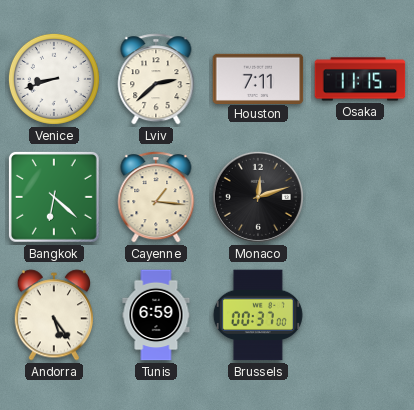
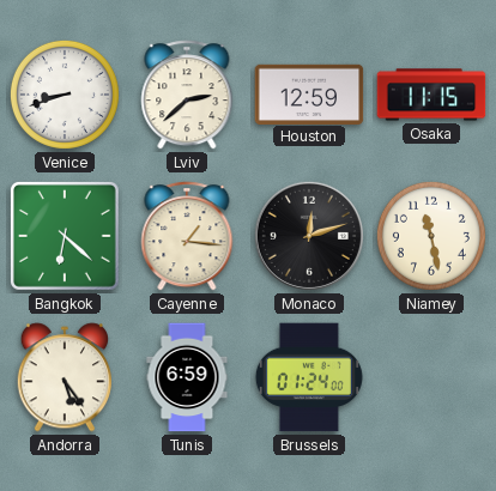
Houston: 7:11 -> 12:59
Niamey: none -> 11:28
Brussels: 00:37 -> 01:24
